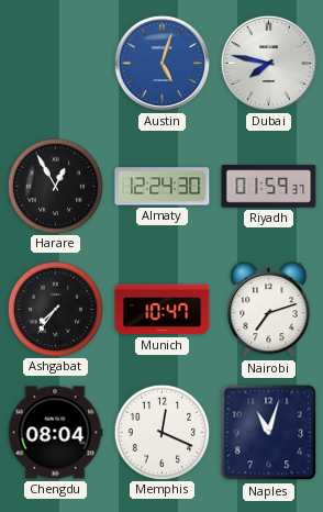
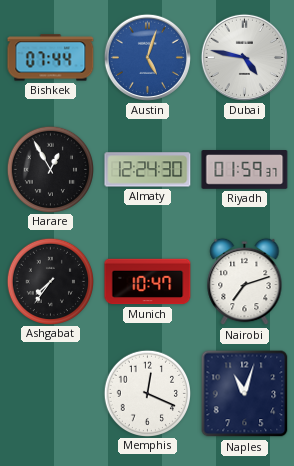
Bishkek: none -> 07:44
Dubai: 7:47 -> 4:47
Chengdu: 08:04 -> none
